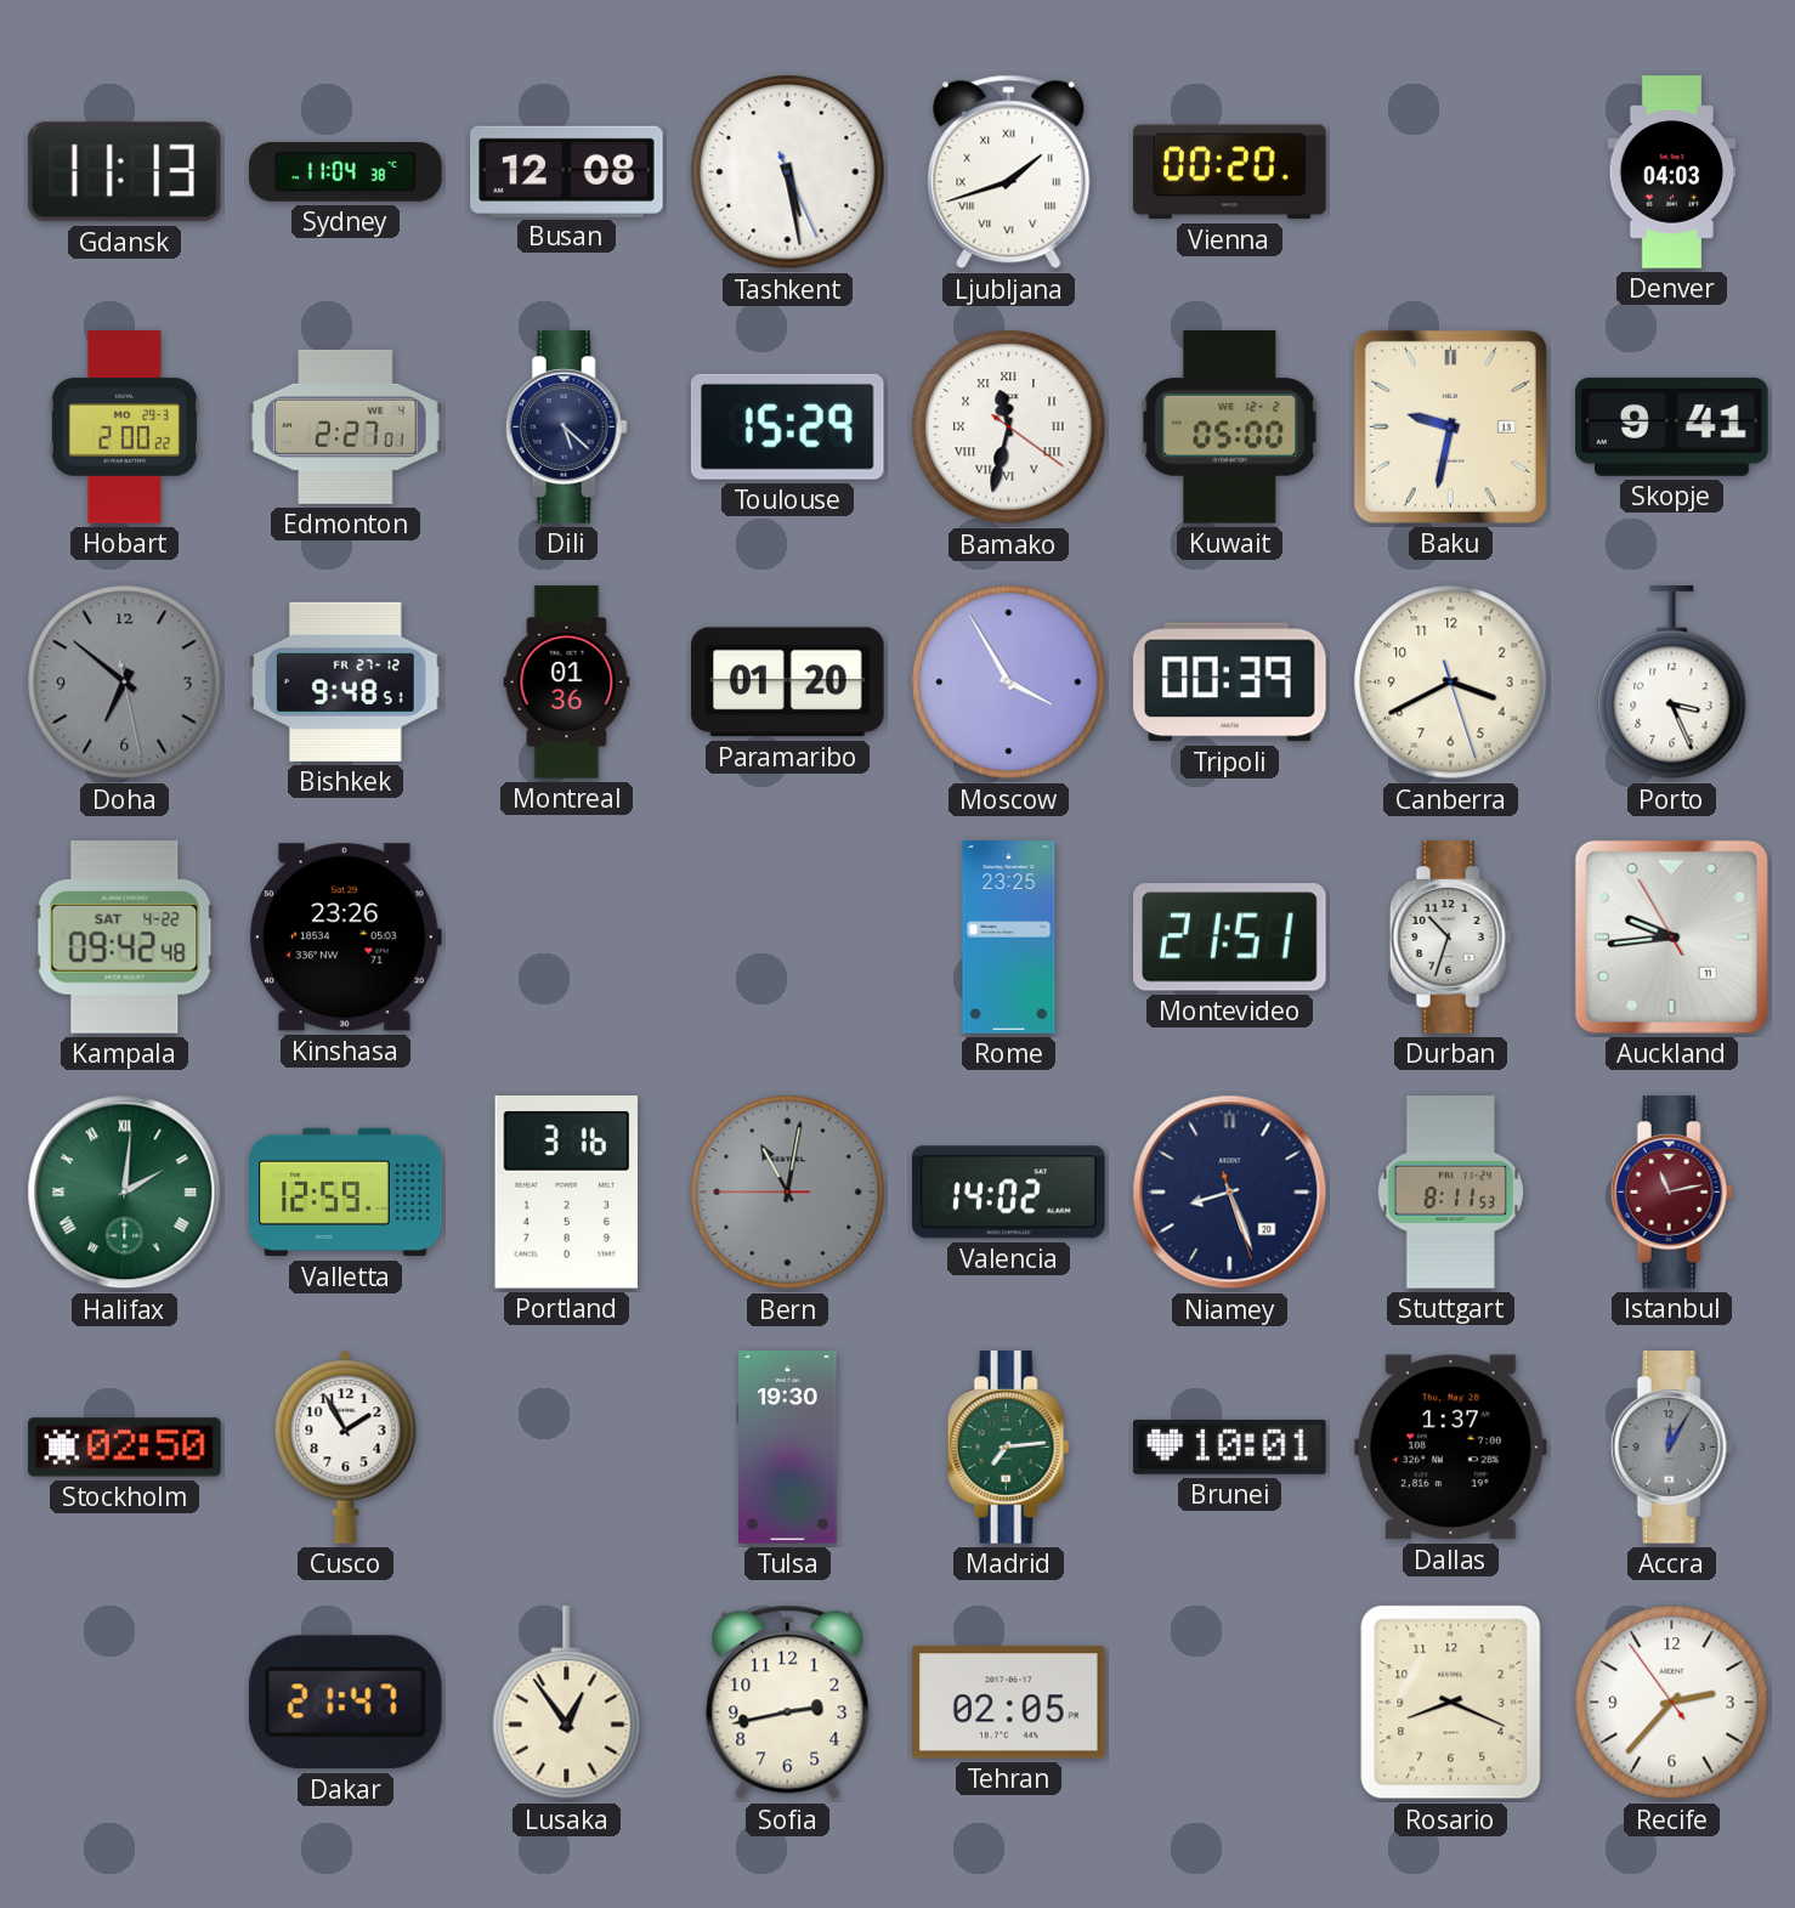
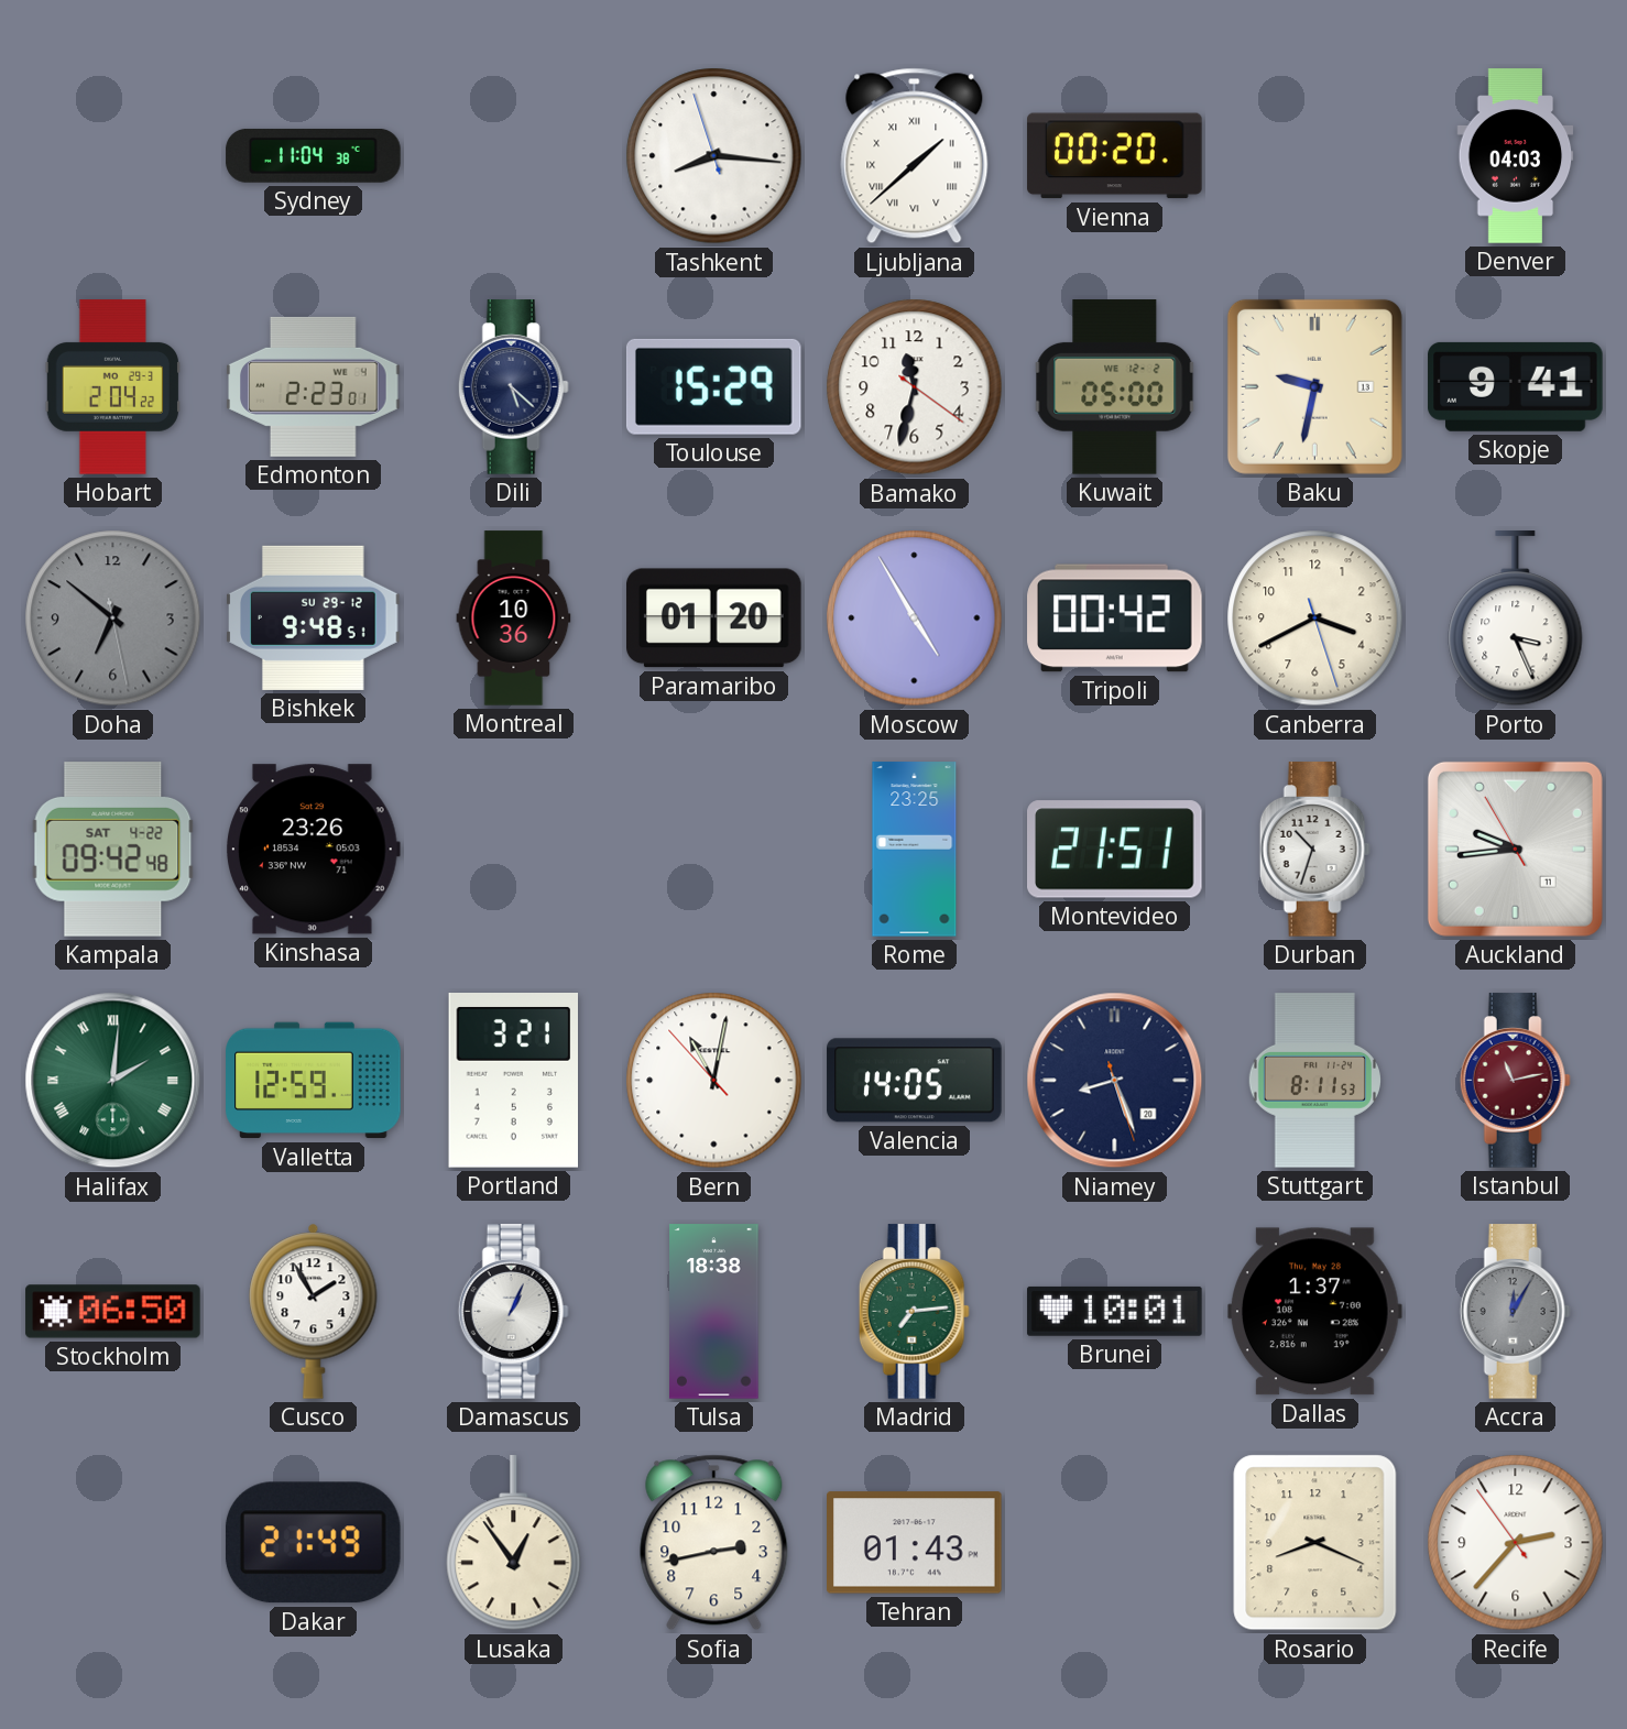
Gdansk: 11:13 -> none
Busan: 12:08 -> none
Tashkent: 5:28 -> 8:15
Ljubljana: 1:42 -> 1:38
Hobart: 2:00 -> 2:04
Edmonton: 2:27 -> 2:23
Bamako numerals: Roman -> Arabic
Bishkek date: FR 27-12 -> SU 29-12
Montreal: 01:36 -> 10:36
Moscow: 3:55 -> 4:55
Tripoli: 00:39 -> 00:42
Portland: 3:16 -> 3:21
Bern: 11:01:45 -> 11:01:53
Bern dial: grey -> white
Valencia: 14:02 -> 14:05
Stockholm: 02:50 -> 06:50
Damascus: none -> 1:04
Tulsa: 19:30 -> 18:38
Dakar: 21:47 -> 21:49
Tehran: 02:05 -> 01:43
